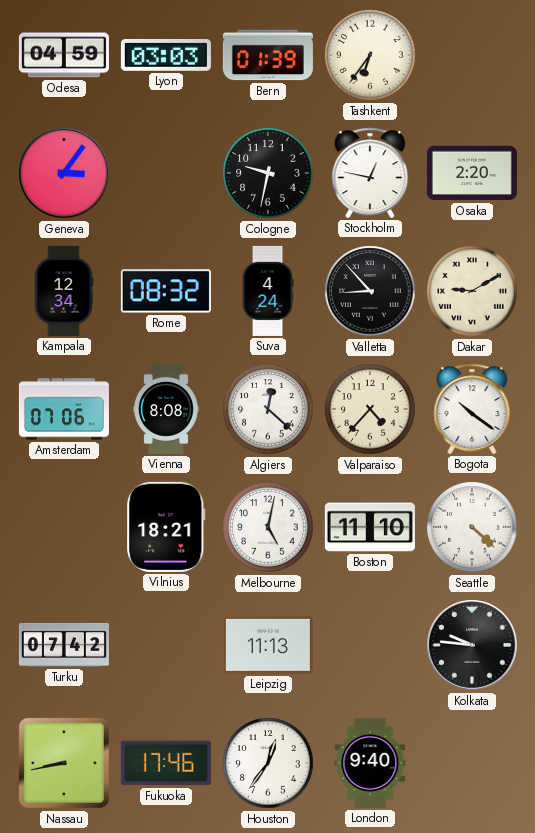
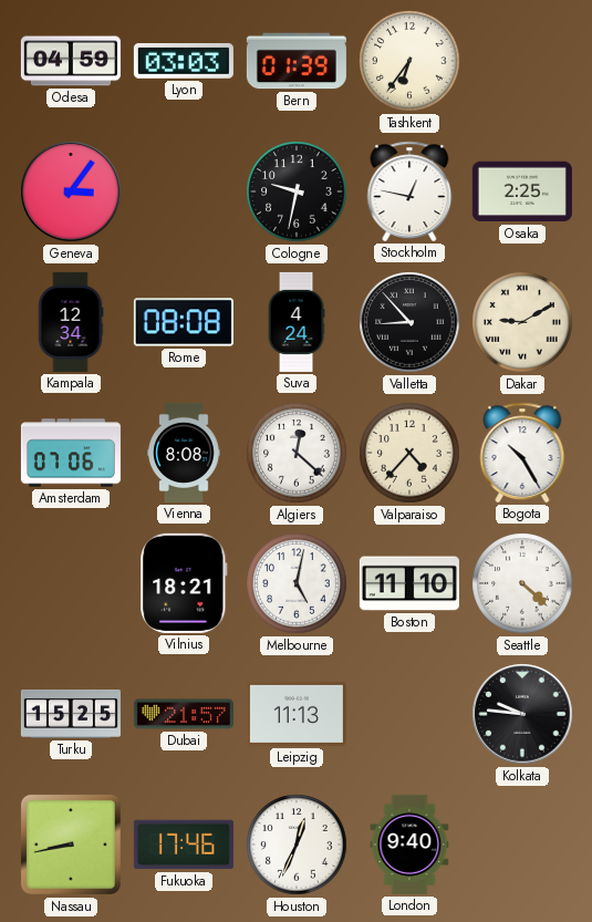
Osaka: 2:20 -> 2:25
Rome: 08:32 -> 08:08
Bogota: 10:21 -> 10:25
Turku: 07:42 -> 15:25
Dubai: none -> 21:57
Houston: 12:36 -> 12:34
